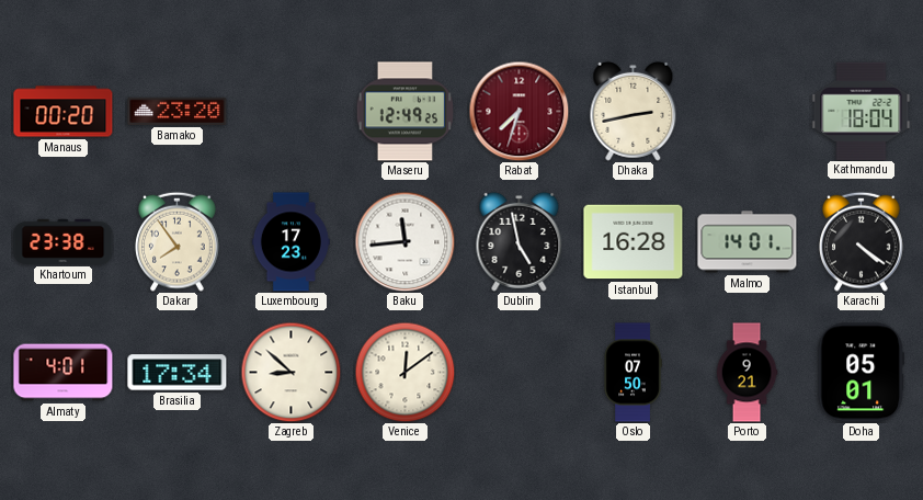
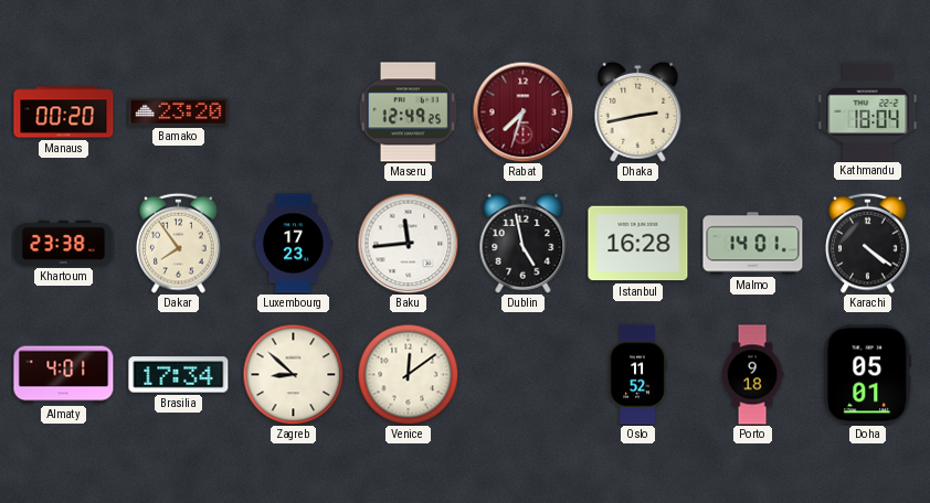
Oslo: 07:50 -> 11:52
Porto: 9:21 -> 9:18
